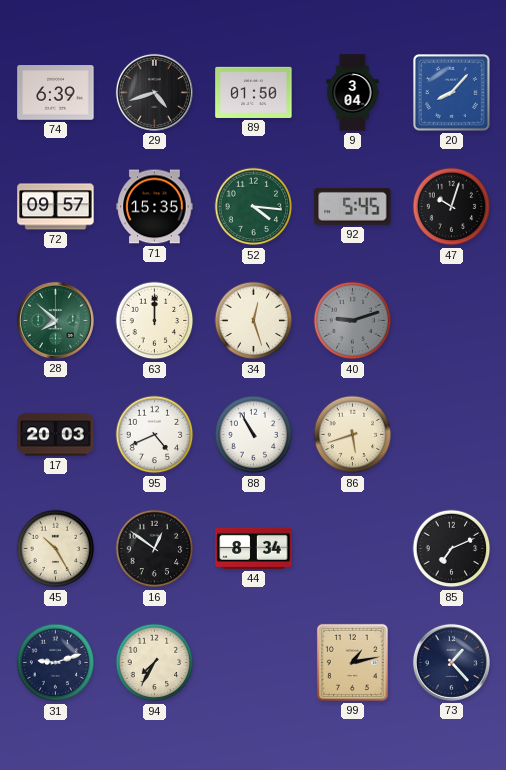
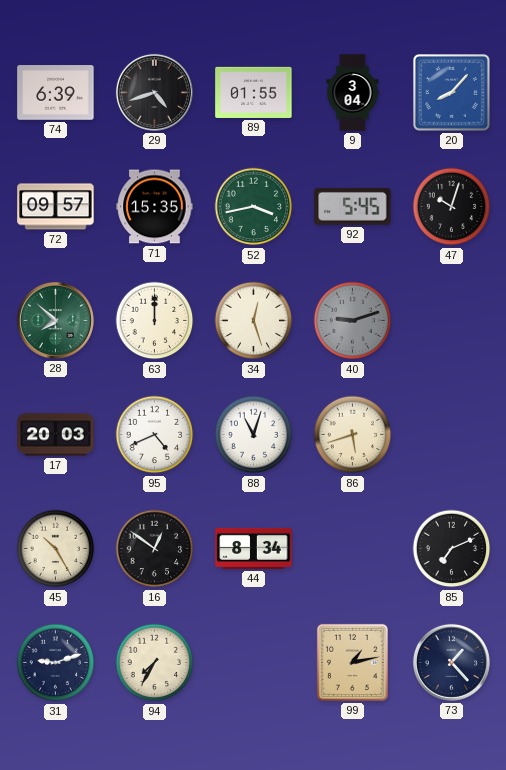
89: 01:50 -> 01:55
52: 4:16 -> 3:43
88: 10:55 -> 11:03
